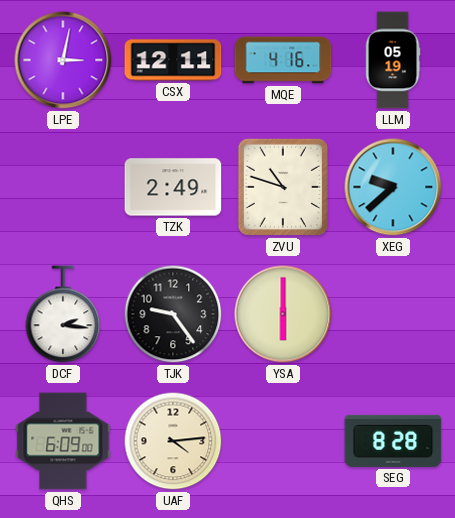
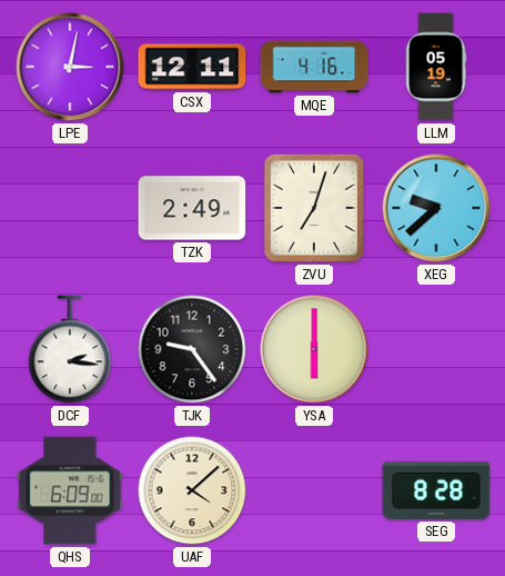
ZVU: 10:48 -> 7:03
UAF: 4:14 -> 4:08
